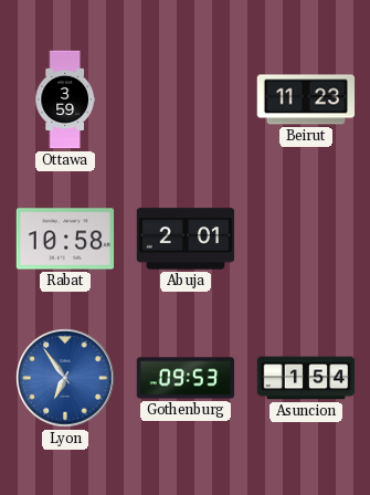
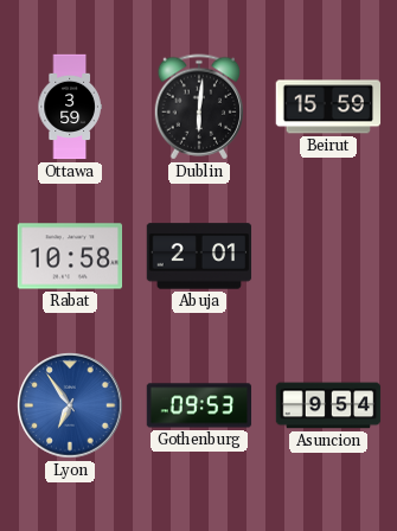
Dublin: none -> 6:01
Beirut: 11:23 -> 15:59
Asuncion: 1:54 -> 9:54
